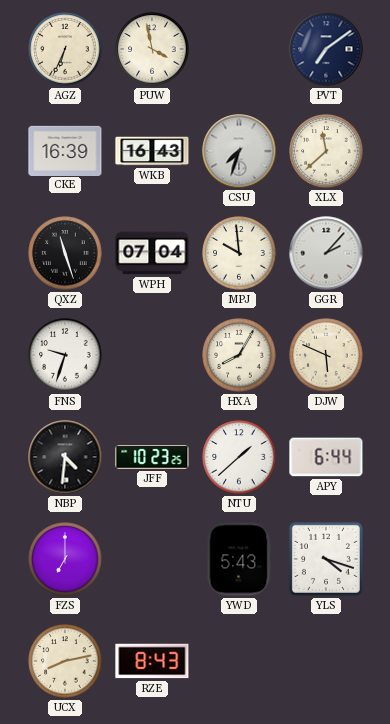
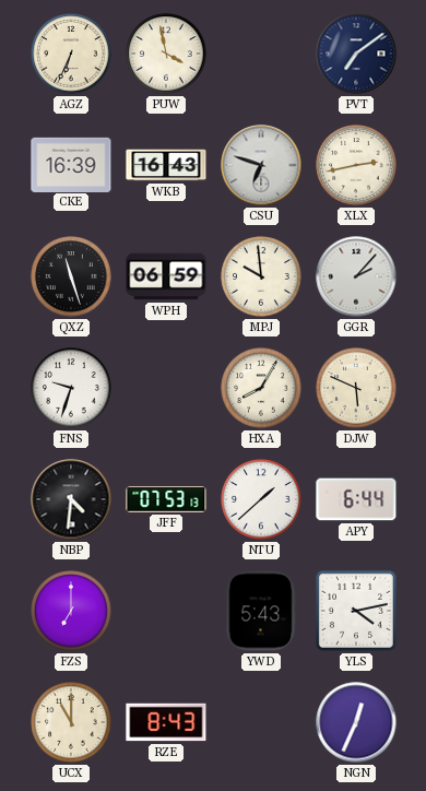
CSU: 7:33 -> 6:48
XLX: 11:38 -> 2:43
WPH: 07:04 -> 06:59
JFF: 10:23 -> 07:53
YLS: 4:18 -> 4:13
UCX: 8:13 -> 11:00
NGN: none -> 12:34
